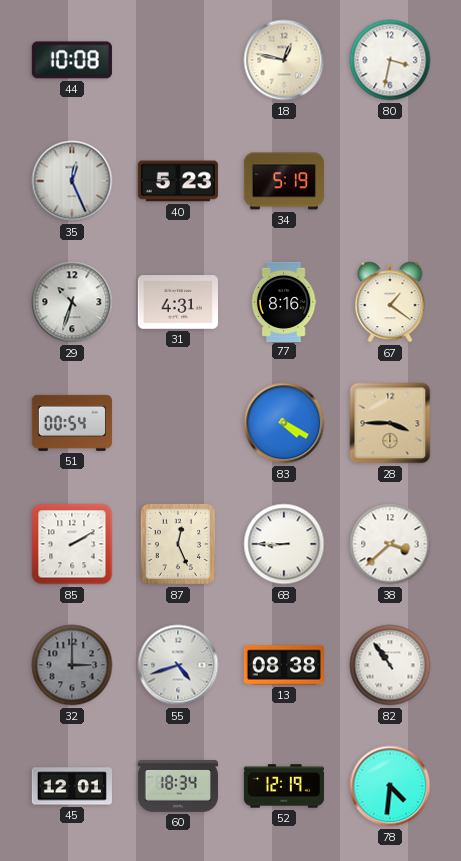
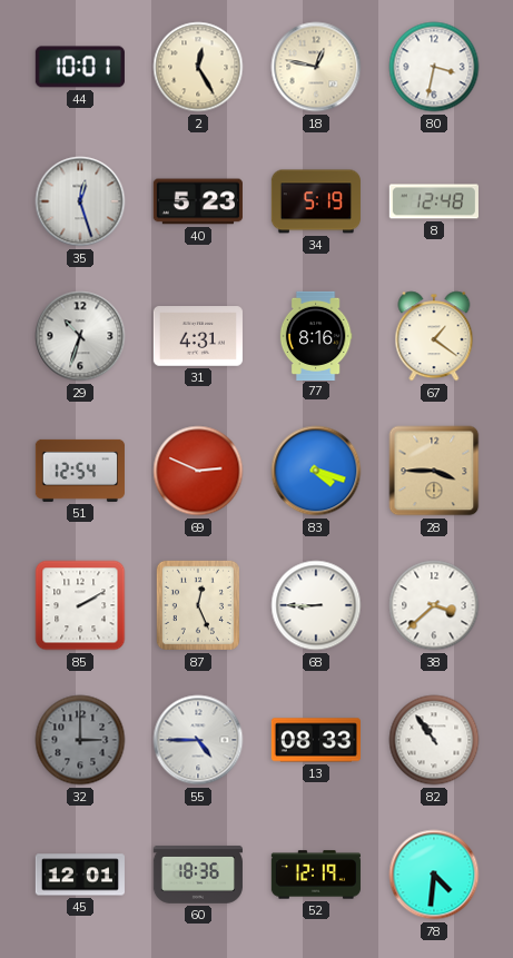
44: 10:08 -> 10:01
2: none -> 12:25
35: 12:26 -> 12:27
8: none -> 12:48
51: 00:54 -> 12:54
69: none -> 2:49
83: 4:20 -> 4:18
55: 4:42 -> 4:45
13: 08:38 -> 08:33
60: 18:34 -> 18:36
